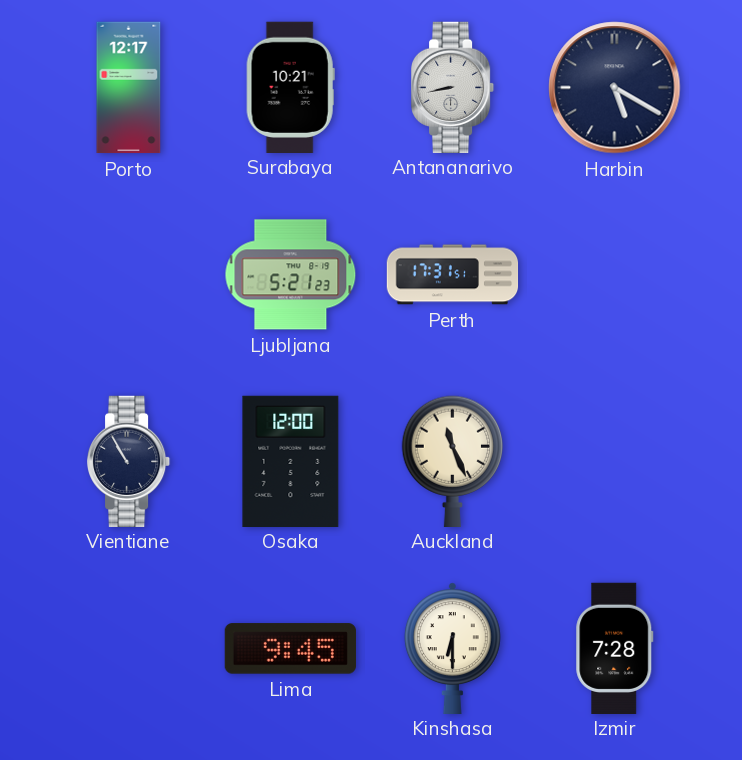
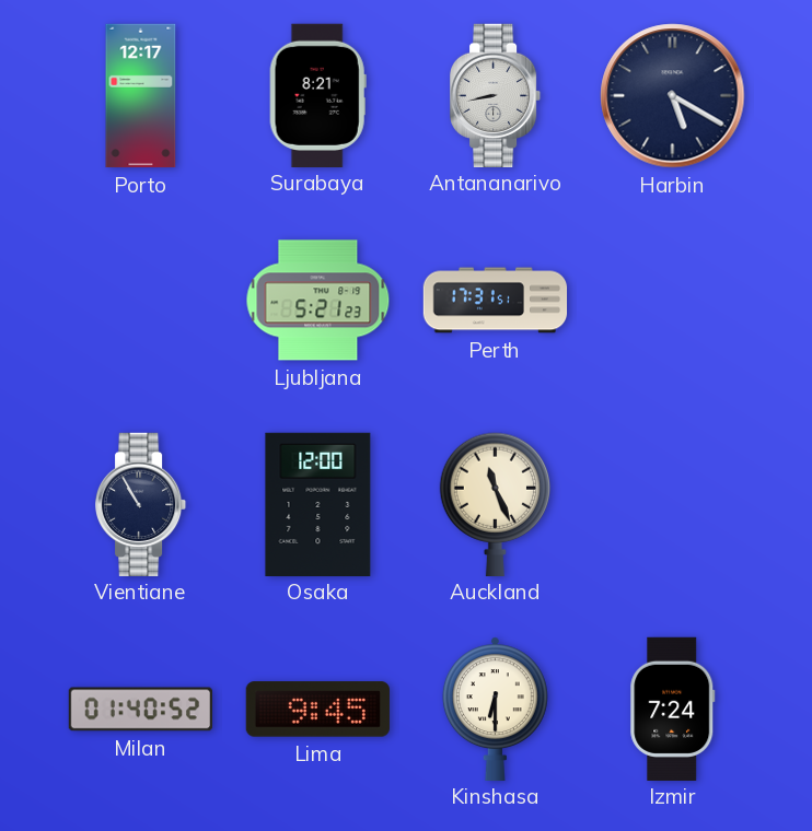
Surabaya: 10:21 -> 8:21
Milan: none -> 01:40
Izmir: 7:28 -> 7:24
